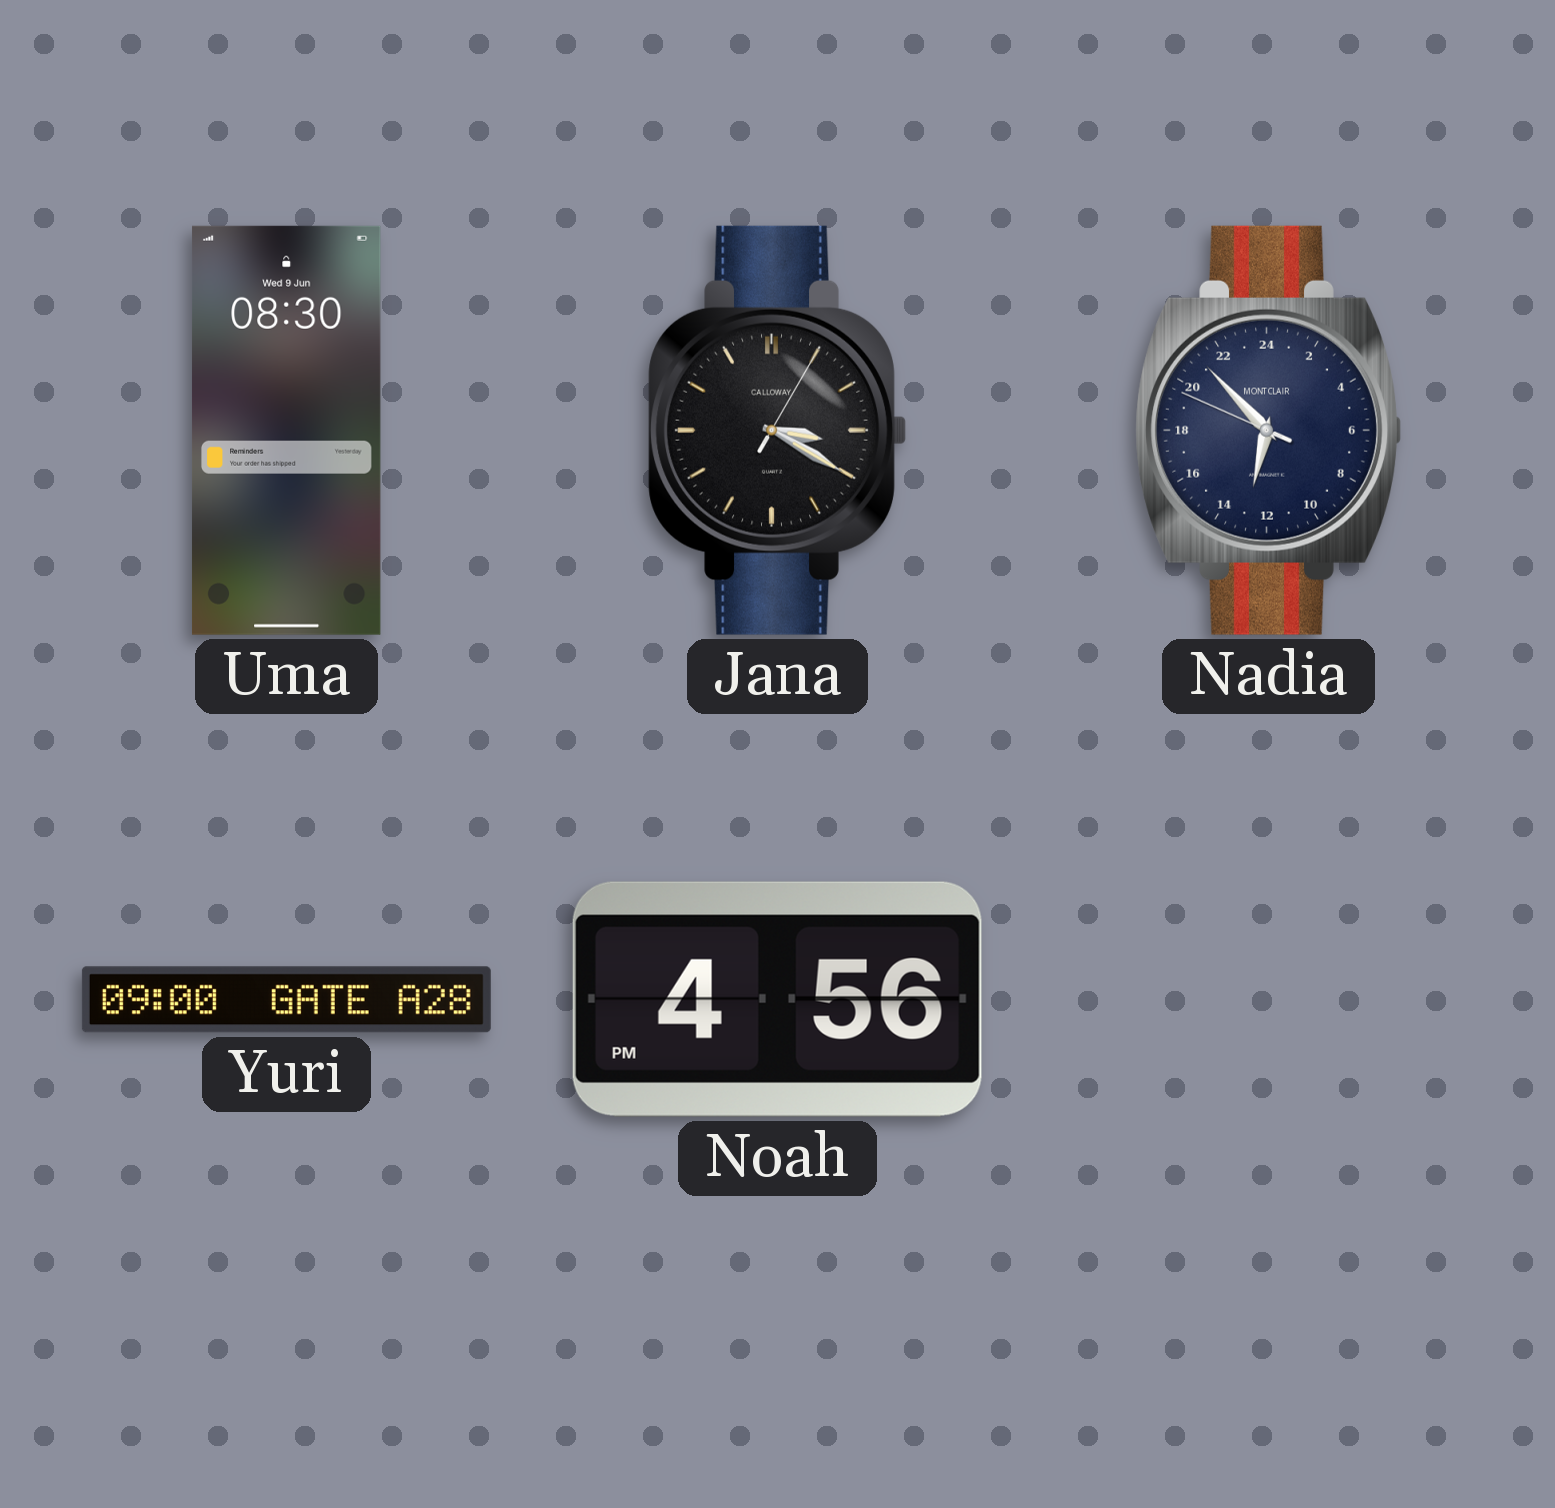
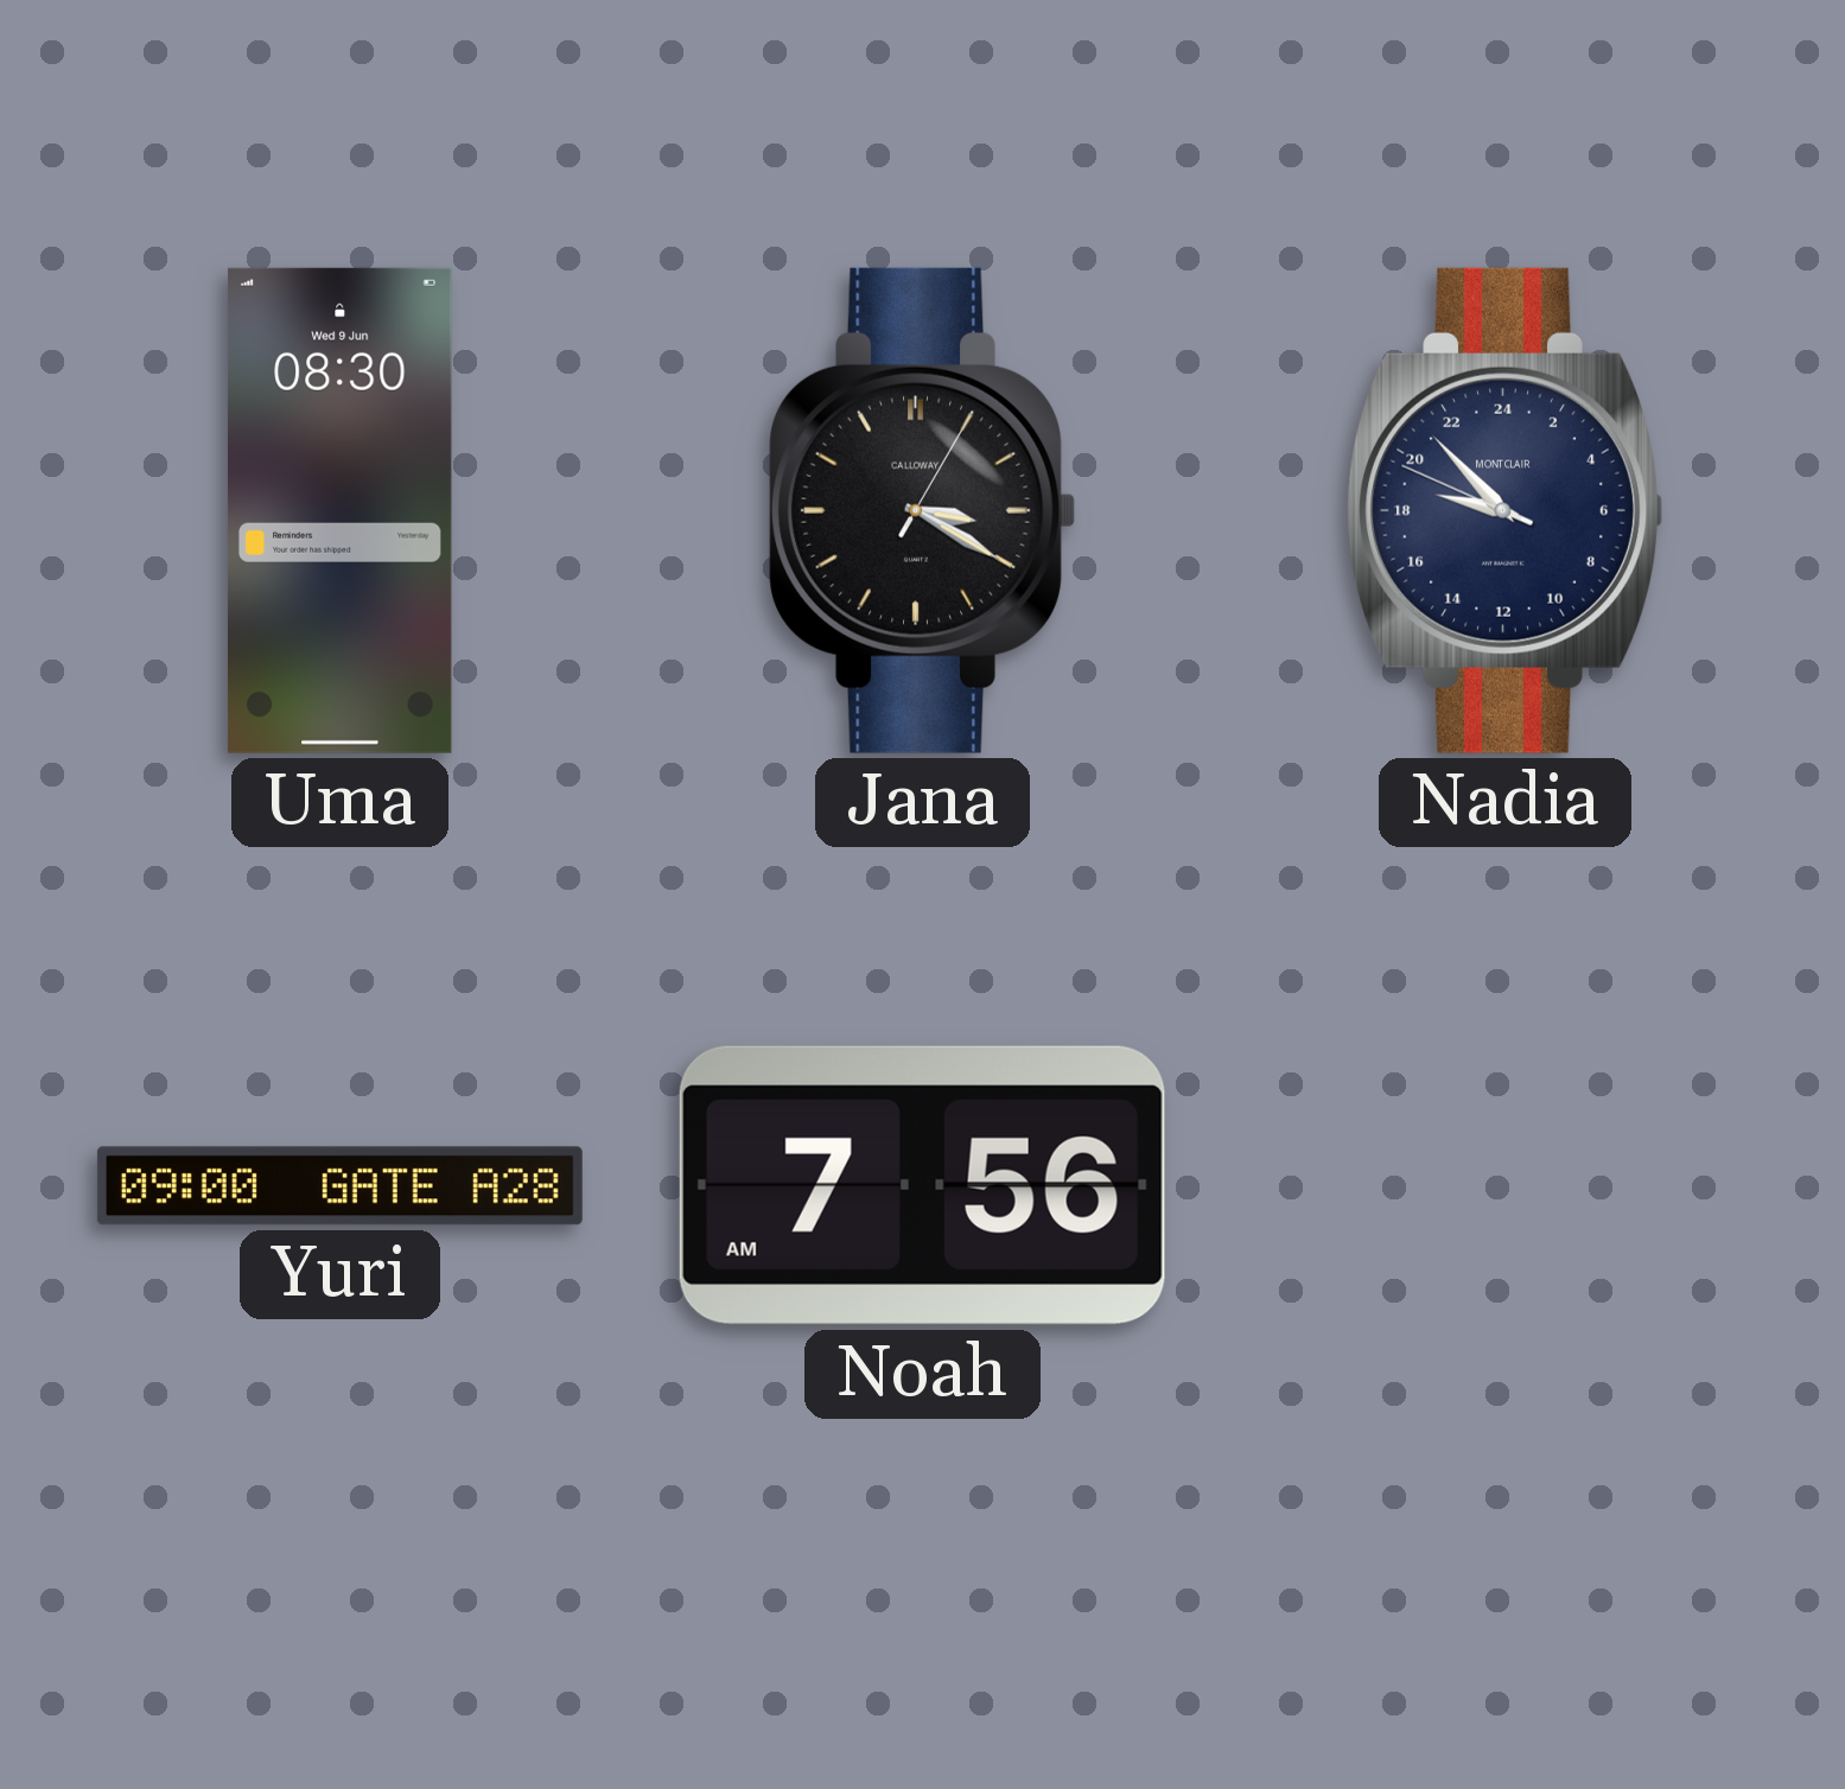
Nadia: 12:52 -> 18:52
Noah: 4:56 -> 7:56
